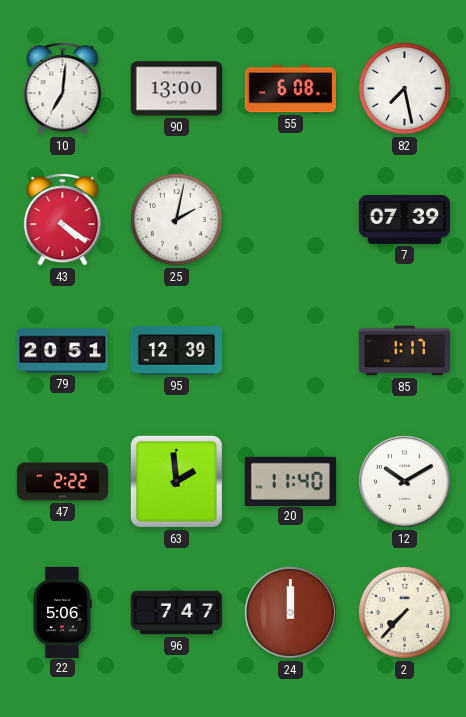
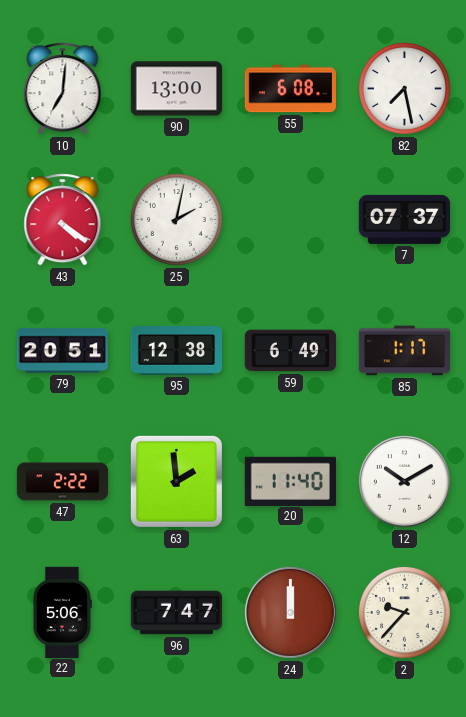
7: 07:39 -> 07:37
95: 12:39 -> 12:38
59: none -> 6:49
2: 7:37 -> 9:37
